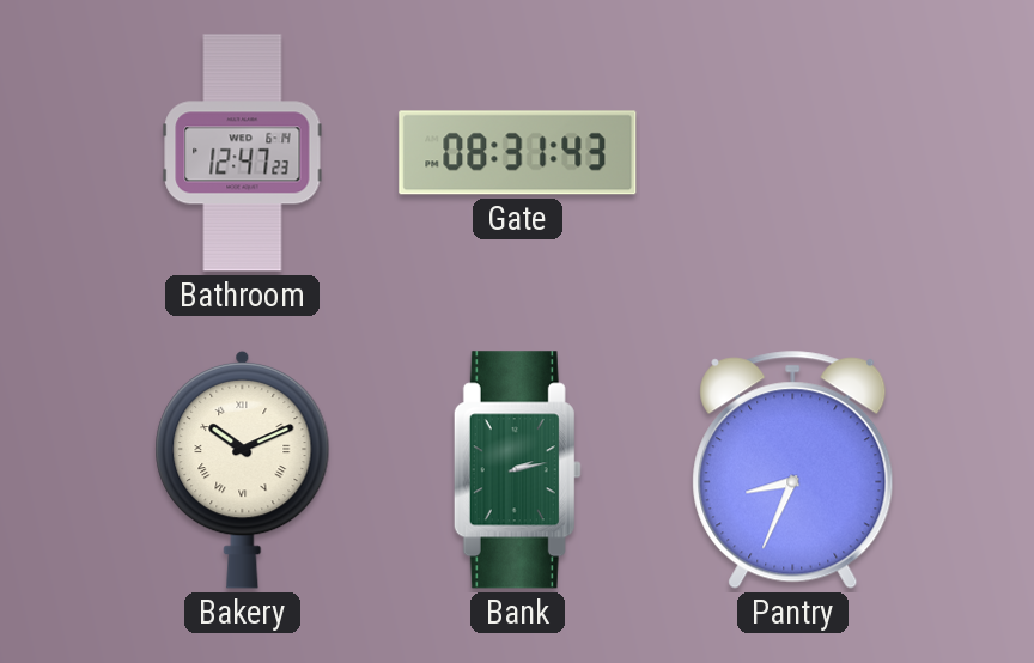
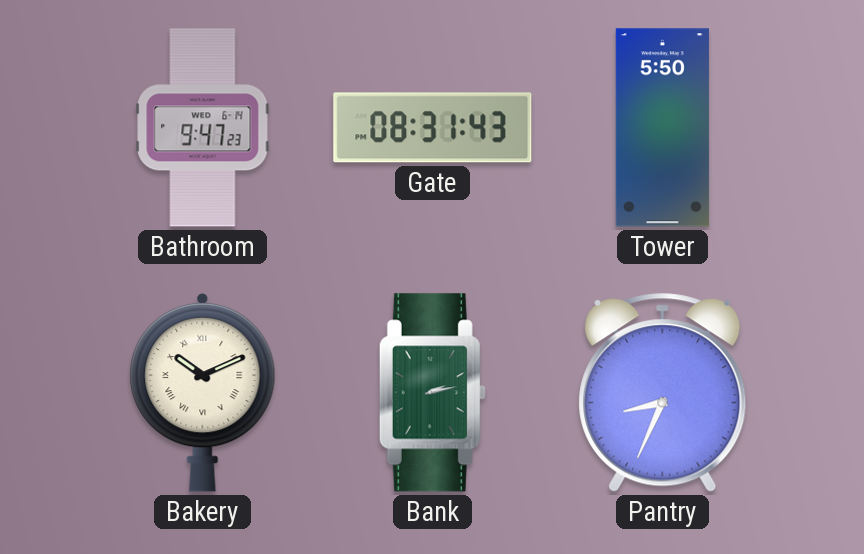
Bathroom: 12:47 -> 9:47
Tower: none -> 5:50
